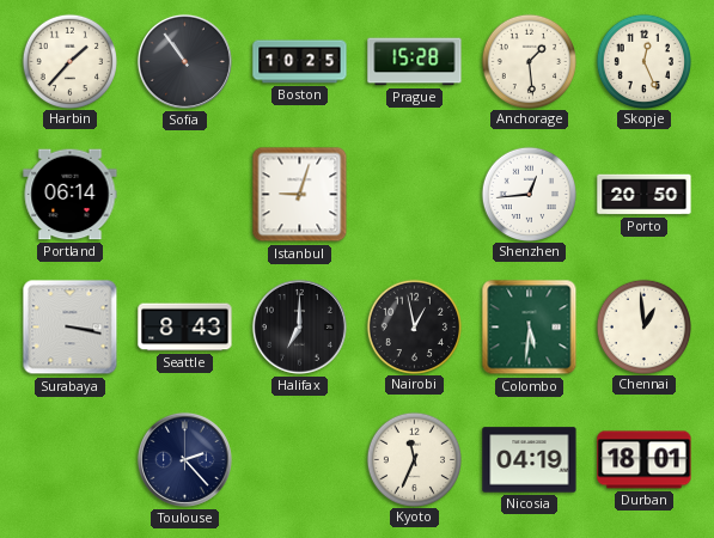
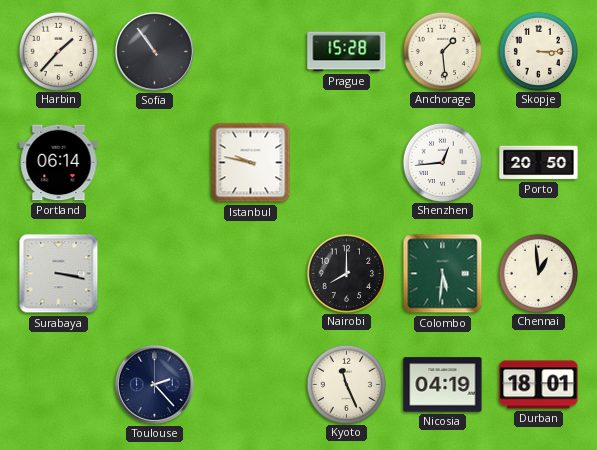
Boston: 10:25 -> none
Skopje: 12:26 -> 3:15
Istanbul: 9:03 -> 9:47
Seattle: 8:43 -> none
Halifax: 7:00 -> none
Nairobi: 12:58 -> 8:00
Kyoto: 11:34 -> 11:26
